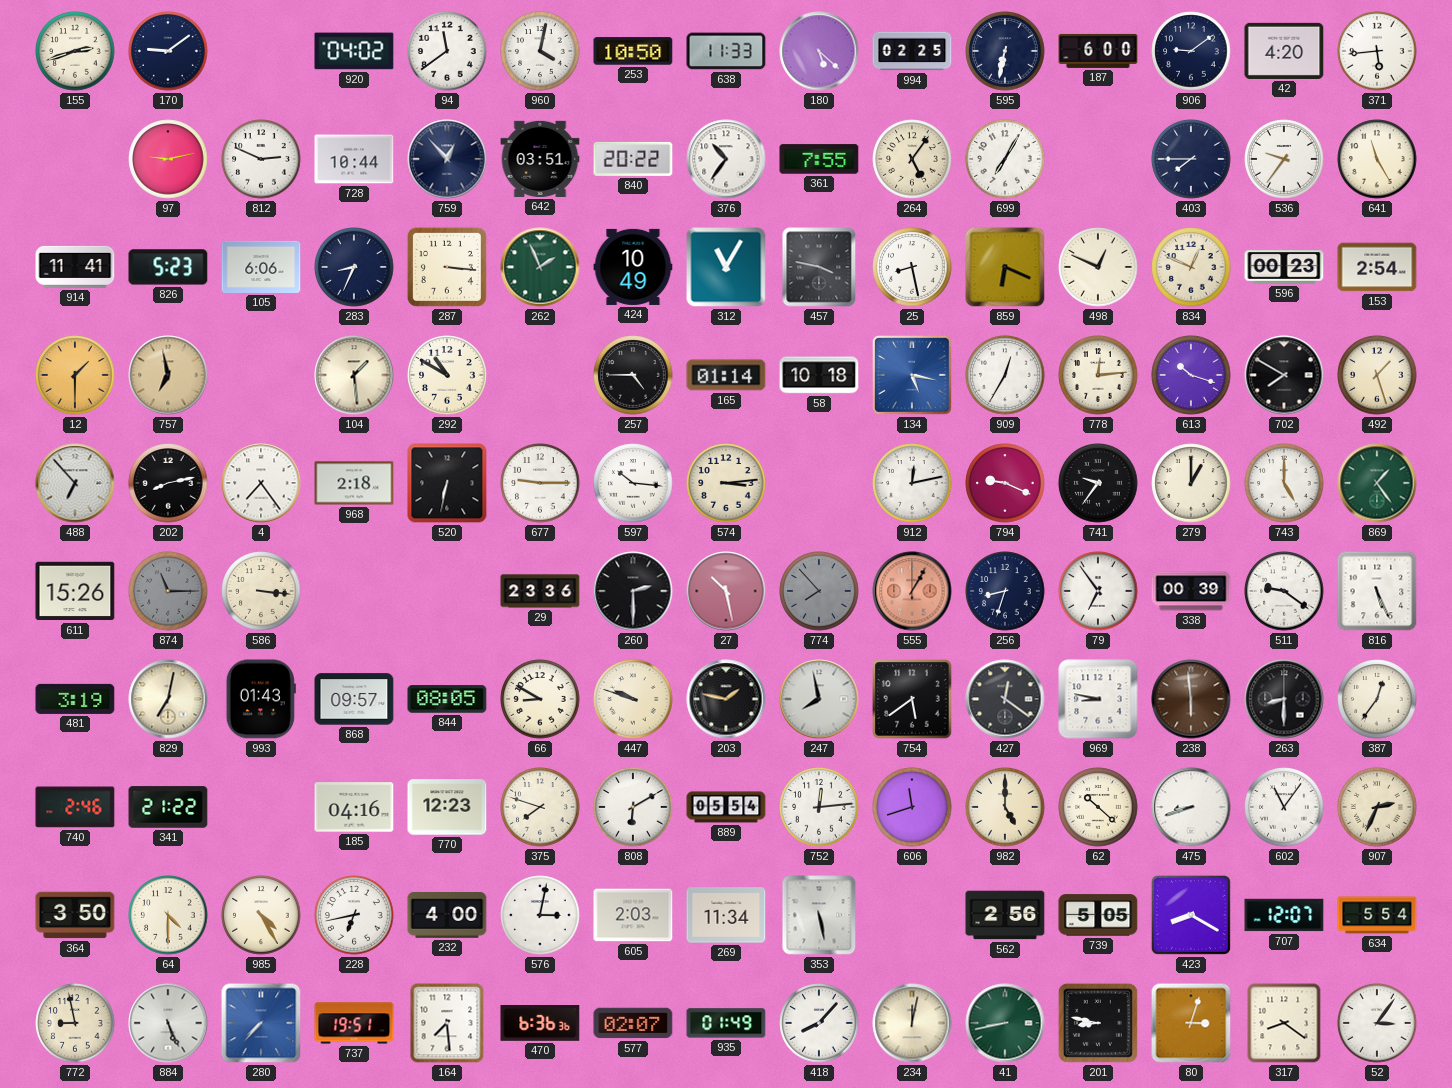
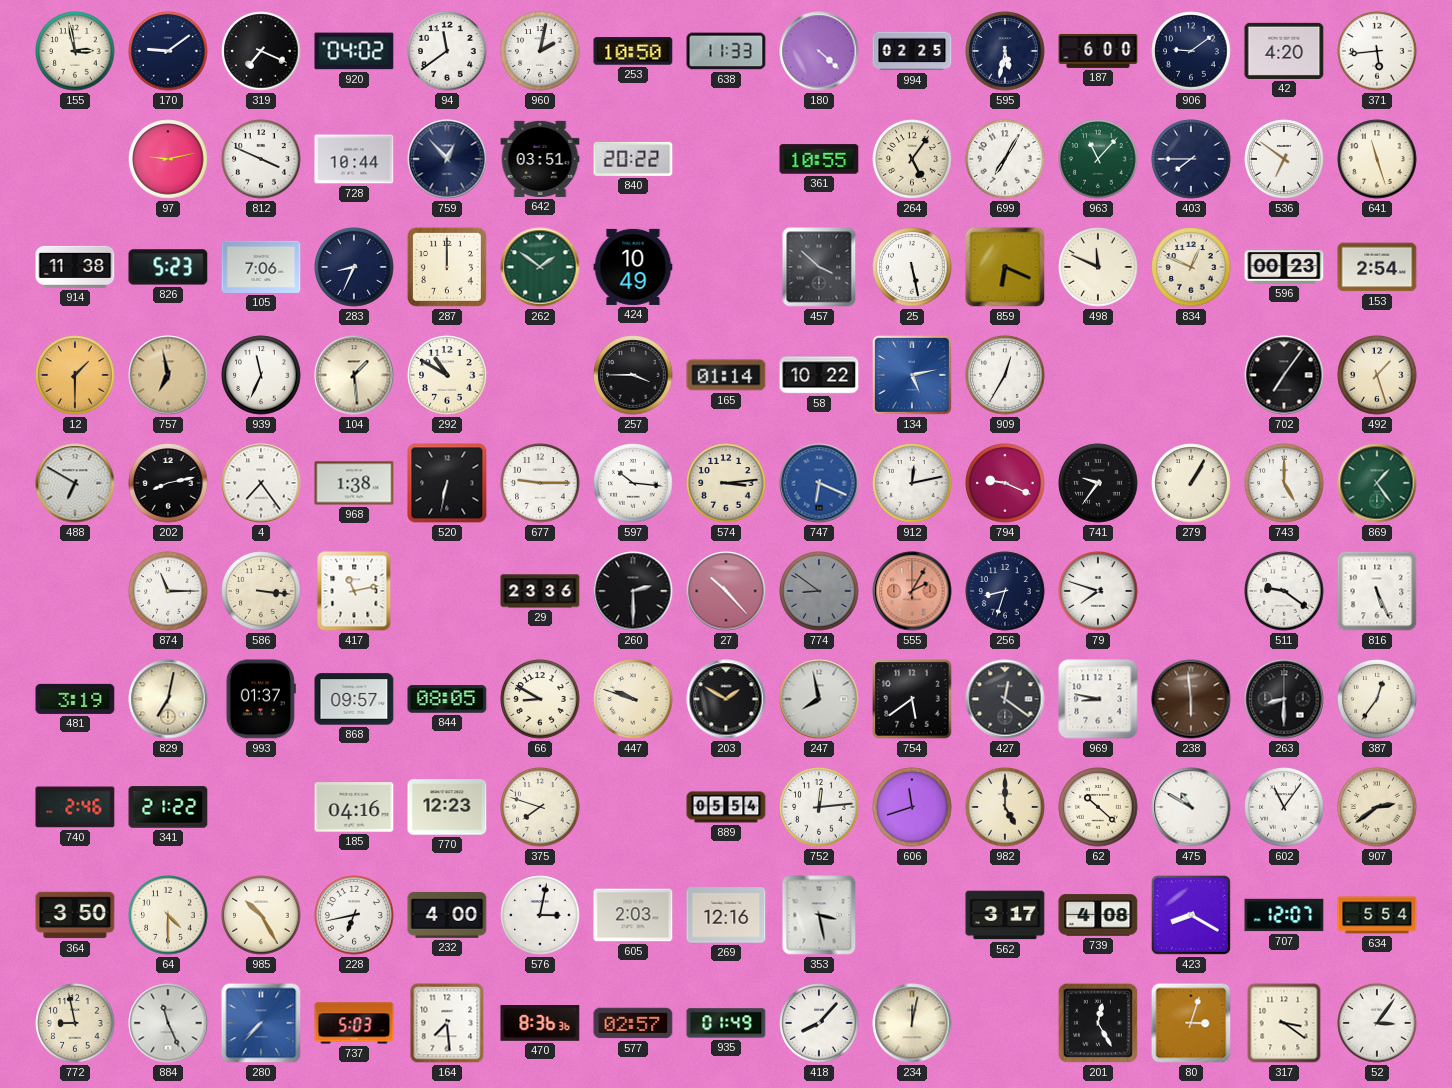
155: 2:42 -> 2:58
319: none -> 7:19
960: 4:02 -> 2:02
180: 5:22 -> 4:22
595: 6:32 -> 5:32
812: 2:49 -> 3:49
376: 10:36 -> none
361: 7:55 -> 10:55
963: none -> 11:07
536: 9:36 -> 6:51
641: 11:25 -> 11:27
914: 11:41 -> 11:38
105: 6:06 -> 7:06
287: 3:16 -> 12:00
262: 1:56 -> 1:51
312: 11:05 -> none
457: 3:47 -> 3:52
25: 8:28 -> 5:28
498: 12:49 -> 11:49
939: none -> 11:34
257: 4:45 -> 3:45
58: 10:18 -> 10:22
134: 5:17 -> 5:13
778: 12:14 -> none
613: 10:18 -> none
702: 7:50 -> 7:06
488: 6:53 -> 6:50
968: 2:18 -> 1:38
747: none -> 6:19
279: 1:00 -> 1:05
611: 15:26 -> none
874 dial: grey -> white
417: none -> 11:13
27: 10:28 -> 10:23
774: 7:53 -> 8:51
555: 1:05 -> 2:05
79: 6:54 -> 7:48
338: 00:39 -> none
993: 01:43 -> 01:37
203: 1:47 -> 1:50
808: 6:10 -> none
475: 8:42 -> 10:50
907: 2:34 -> 2:39
985: 4:25 -> 10:25
269: 11:34 -> 12:16
353: 5:28 -> 3:28
562: 2:56 -> 3:17
739: 5:05 -> 4:08
884: 5:26 -> 11:26
737: 19:51 -> 5:03
470: 6:36 -> 8:36
577: 02:07 -> 02:57
41: 8:43 -> none
201: 8:47 -> 12:25
317: 8:21 -> 3:21
